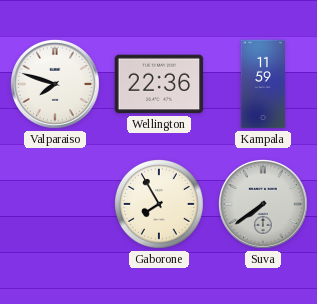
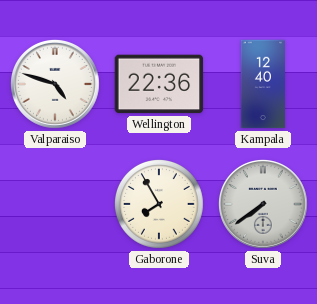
Valparaiso: 7:48 -> 4:48
Kampala: 11:59 -> 12:40
